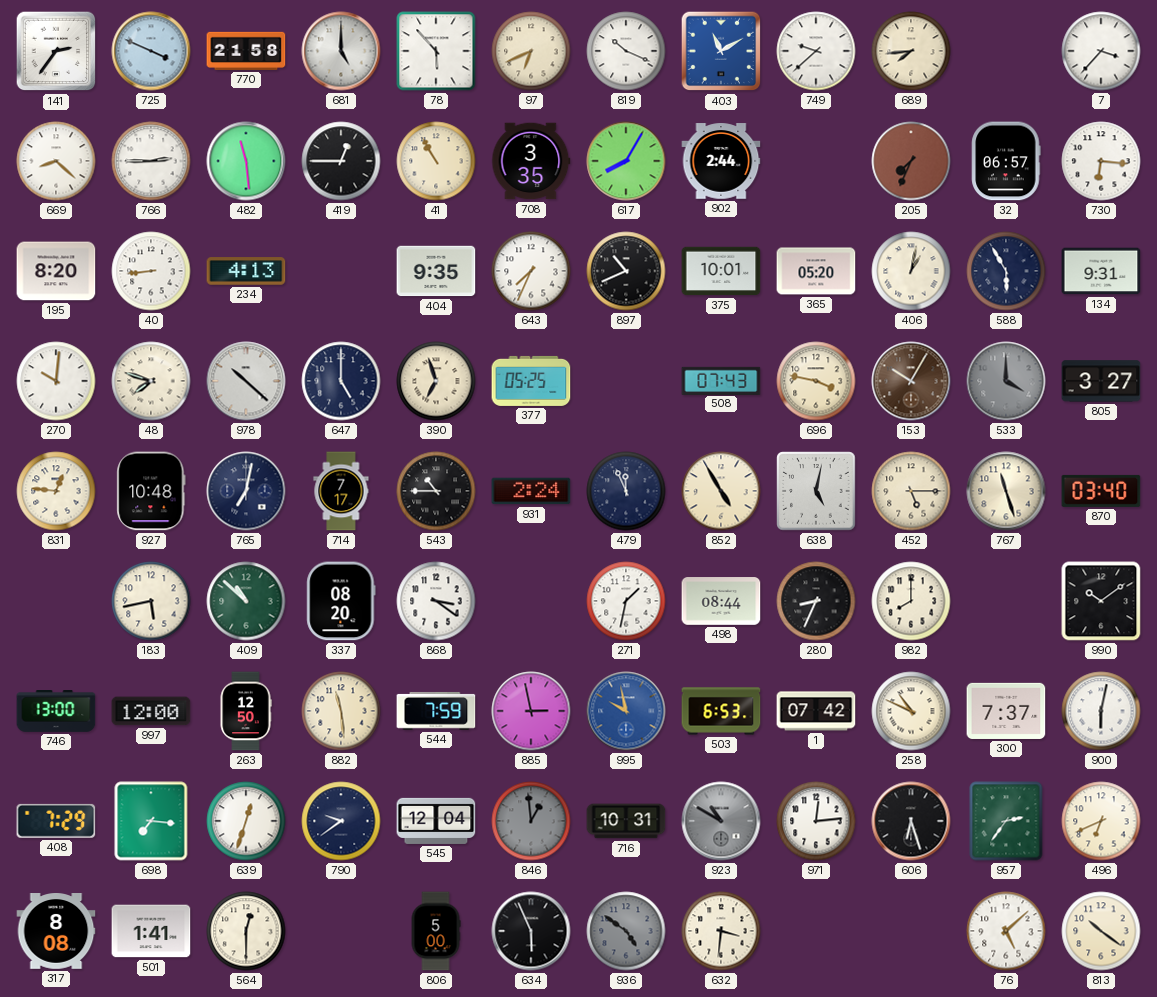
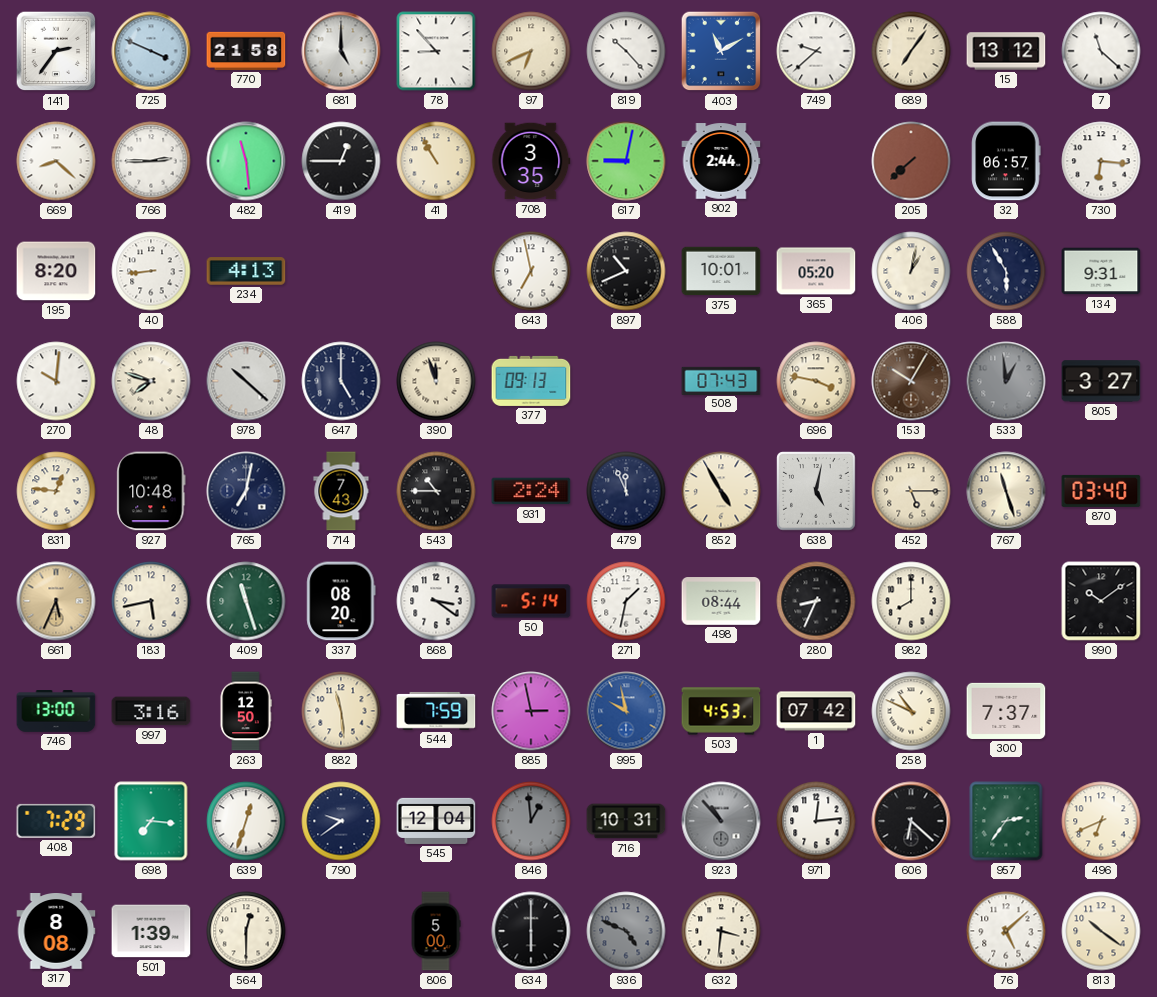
78: 5:53 -> 8:53
819: 10:19 -> 10:23
689: 7:44 -> 7:06
15: none -> 13:12
7: 3:37 -> 11:22
617: 8:05 -> 9:02
205: 7:34 -> 7:38
404: 9:35 -> none
643: 7:34 -> 6:58
390: 6:57 -> 11:57
377: 05:25 -> 09:13
533: 4:00 -> 12:59
714: 7:17 -> 7:43
661: none -> 5:34
409: 10:52 -> 11:27
50: none -> 5:14
997: 12:00 -> 3:16
503: 6:53 -> 4:53
900: 6:02 -> none
923: 10:50 -> 10:53
606: 6:27 -> 6:22
501: 1:41 -> 1:39
634: 5:56 -> 6:00
936: 4:51 -> 4:49
